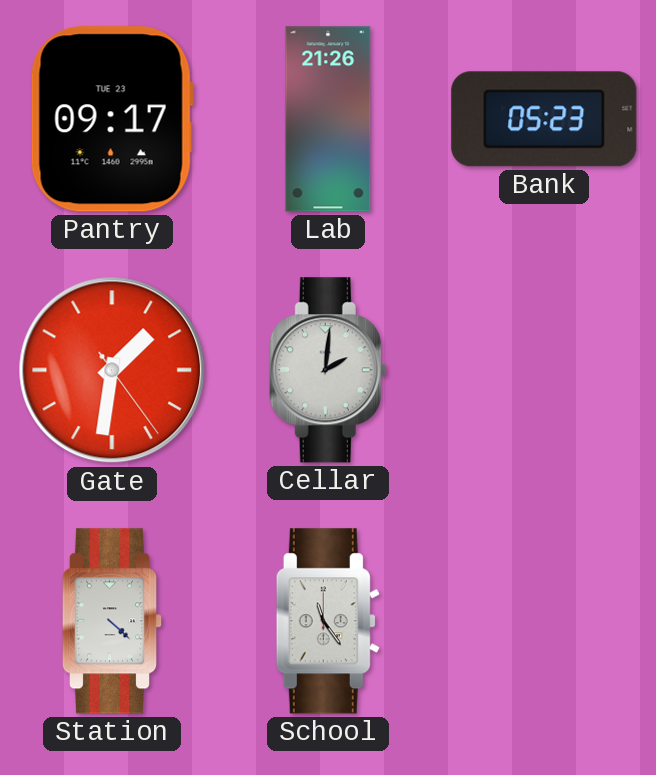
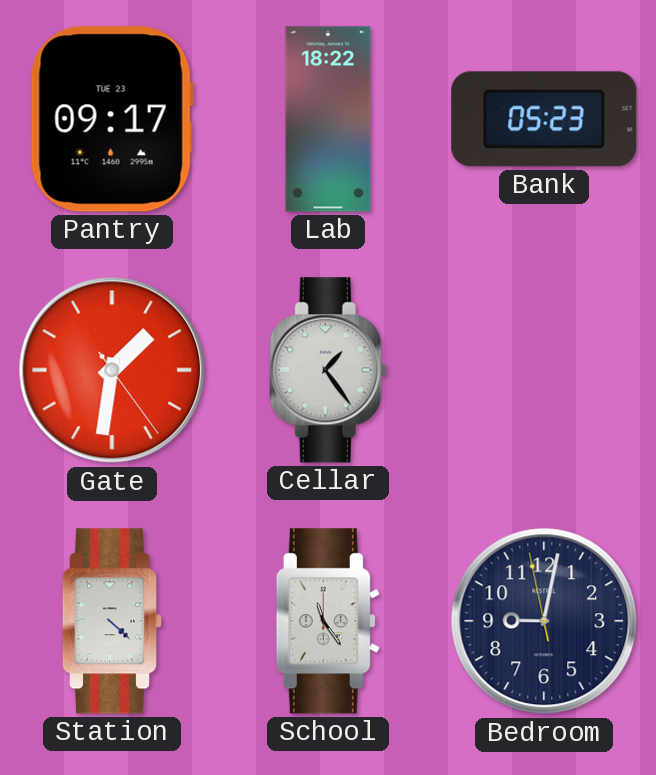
Lab: 21:26 -> 18:22
Cellar: 2:01 -> 1:24
Bedroom: none -> 9:01
